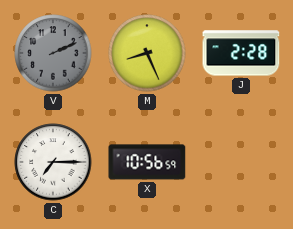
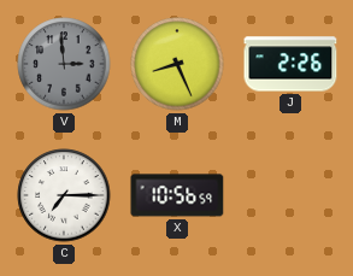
V: 2:11 -> 2:59
J: 2:28 -> 2:26
